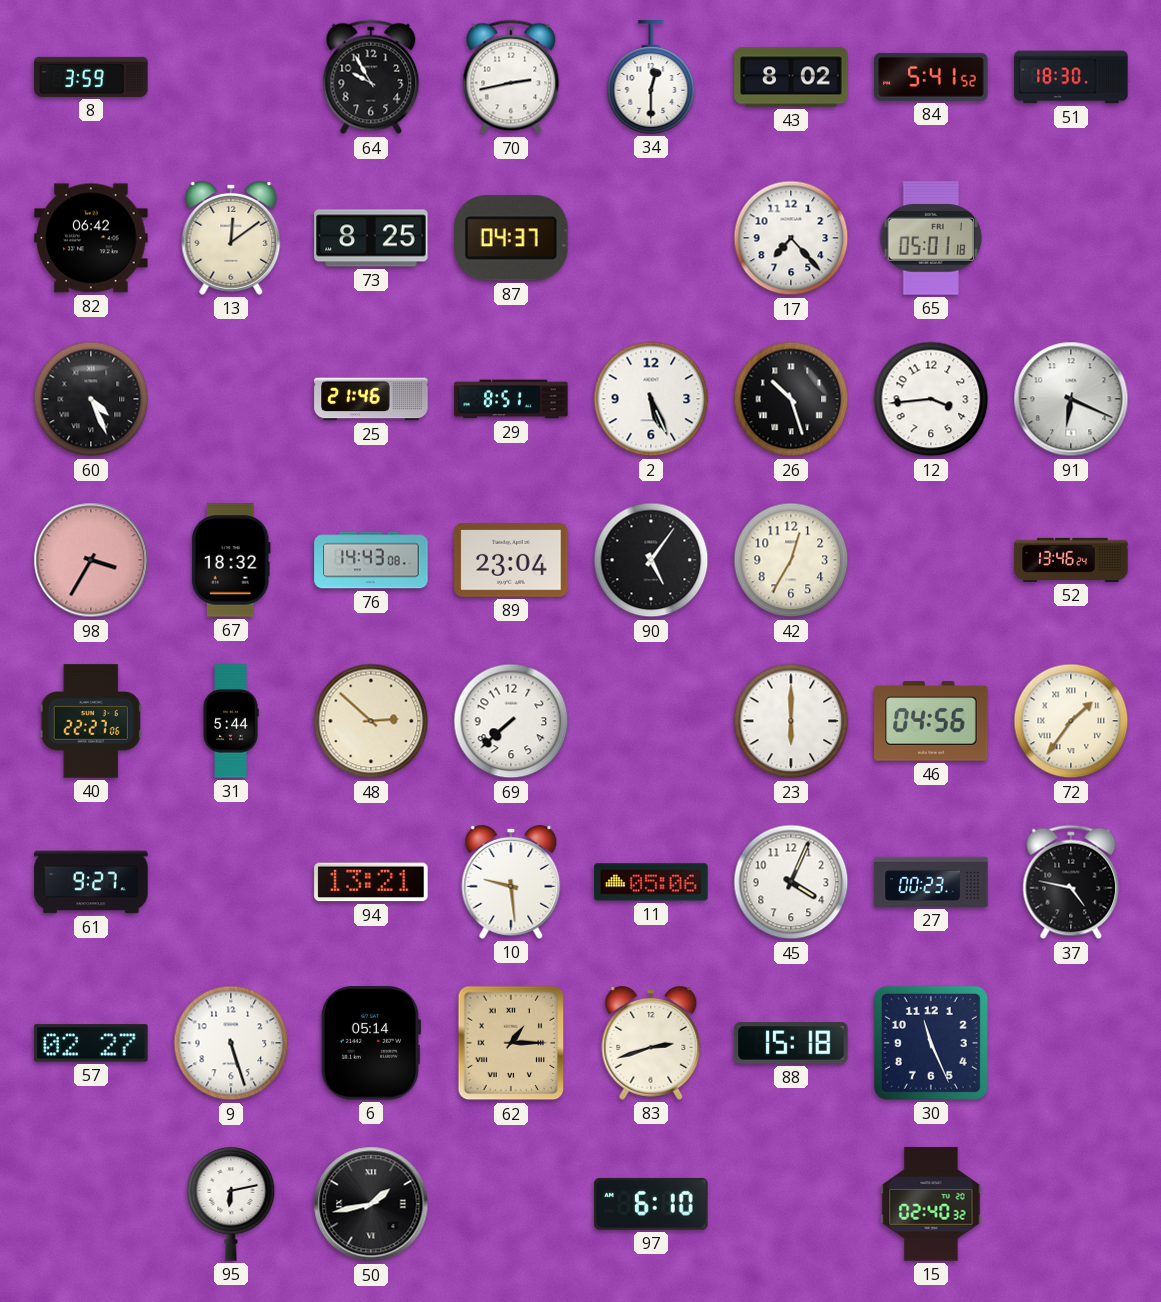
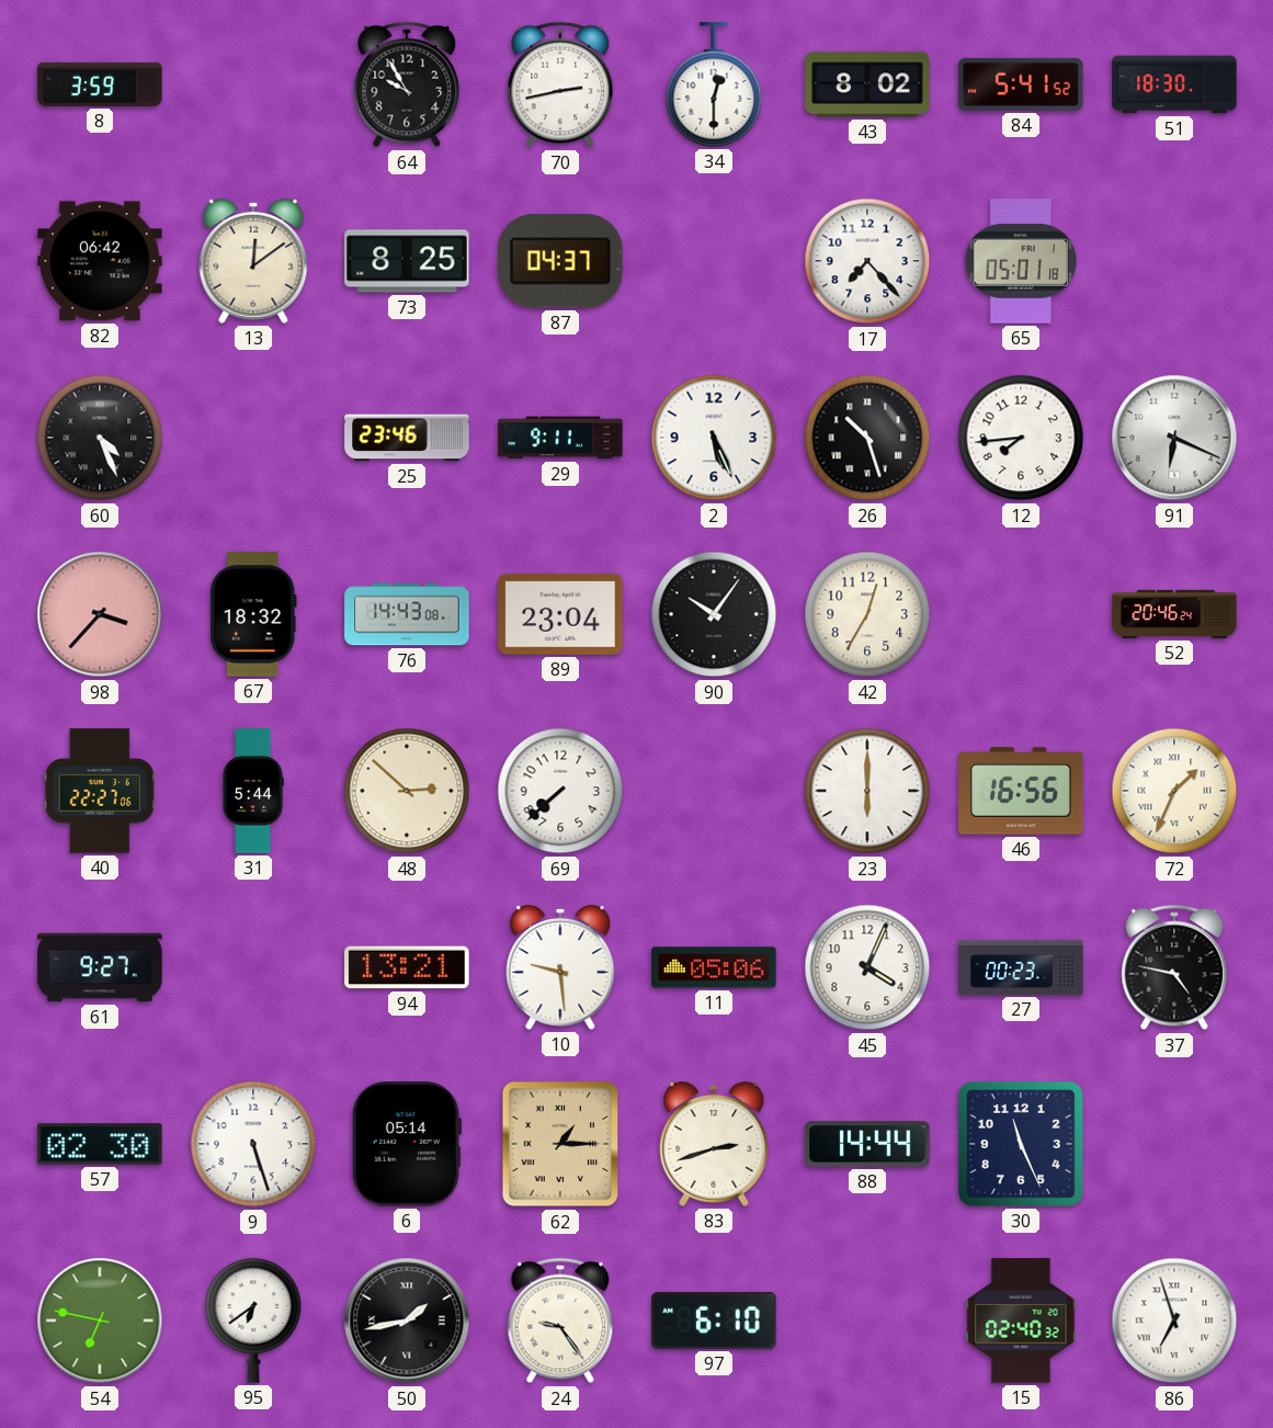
25: 21:46 -> 23:46
29: 8:51 -> 9:11
12: 3:44 -> 7:44
98: 3:35 -> 3:37
90: 5:06 -> 10:06
52: 13:46 -> 20:46
46: 04:56 -> 16:56
72: 1:36 -> 1:34
57: 02:27 -> 02:30
88: 15:18 -> 14:44
54: none -> 6:47
95: 6:13 -> 6:39
24: none -> 9:24
86: none -> 6:57
